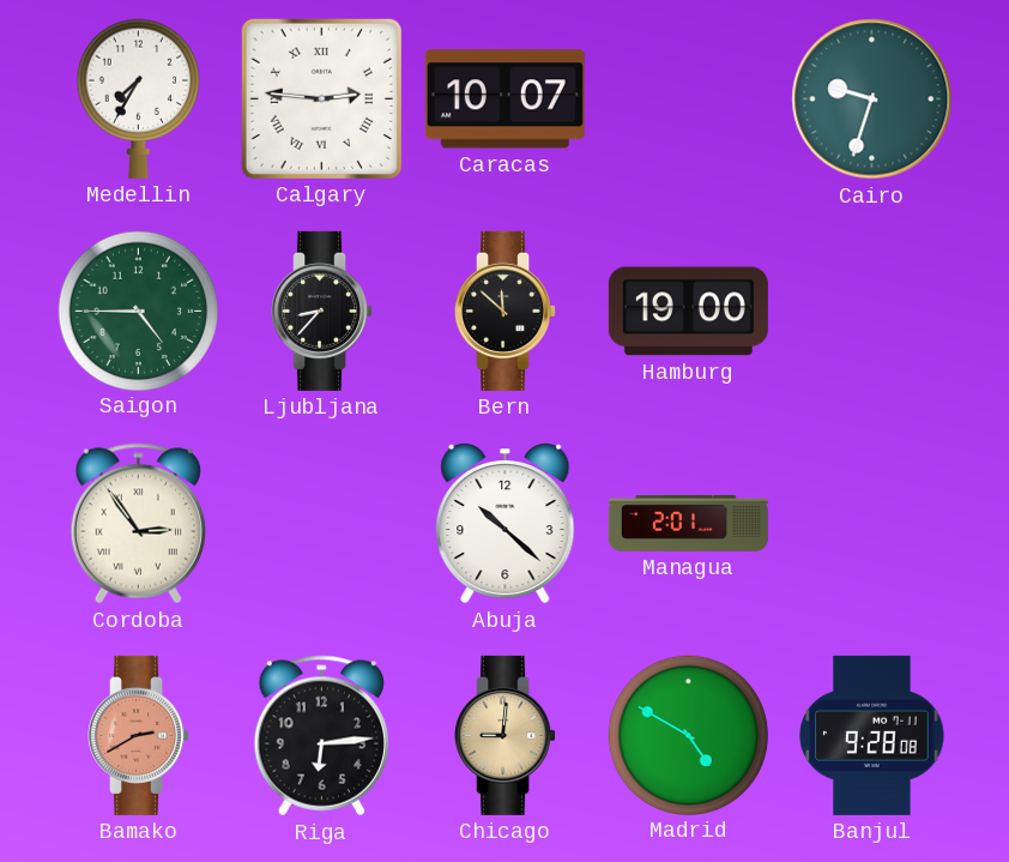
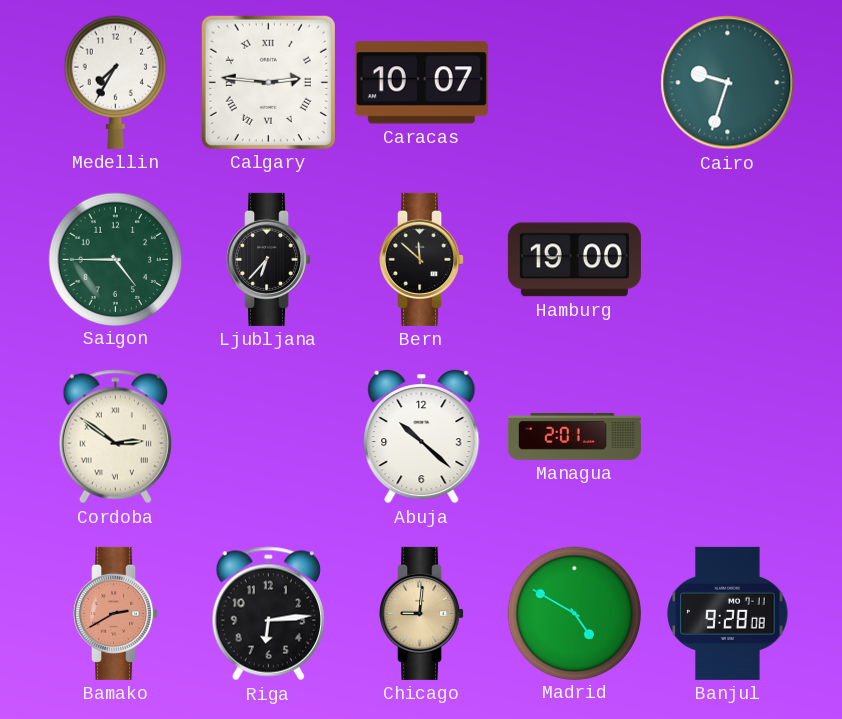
Ljubljana: 8:37 -> 6:37
Cordoba: 2:54 -> 2:51
